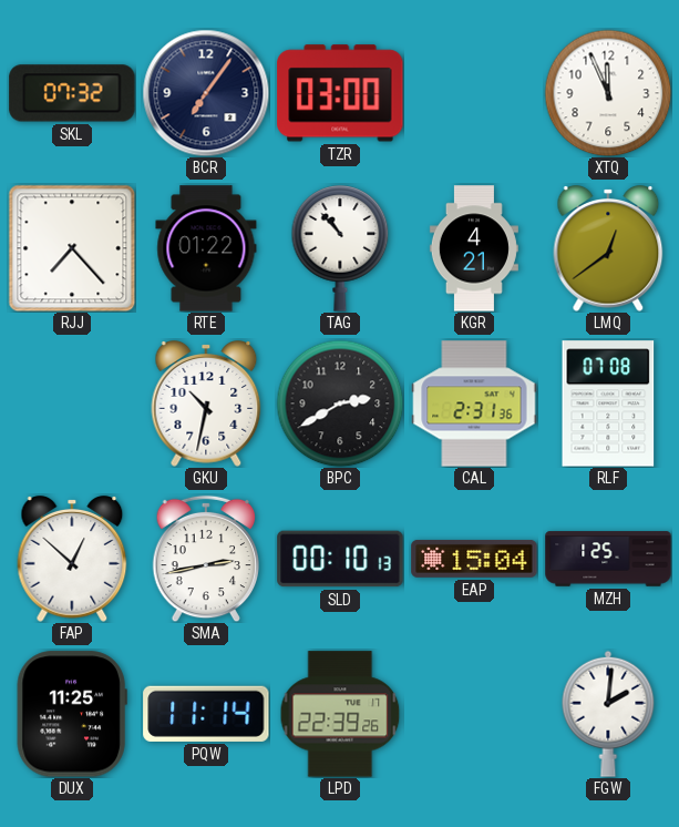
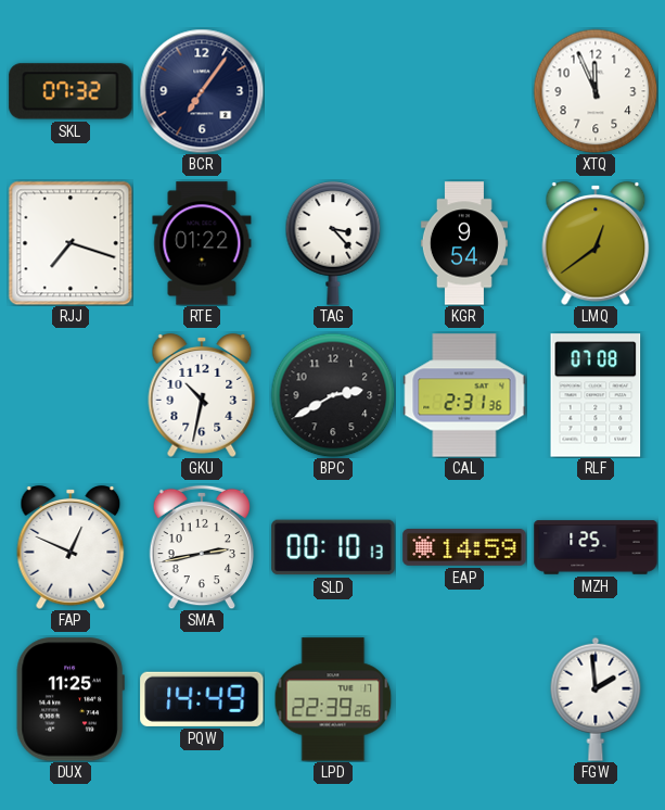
TZR: 03:00 -> none
RJJ: 7:23 -> 7:18
TAG: 10:53 -> 3:23
KGR: 4:21 -> 9:54
FAP: 12:52 -> 12:49
EAP: 15:04 -> 14:59
PQW: 11:14 -> 14:49
FGW: 2:01 -> 1:59
